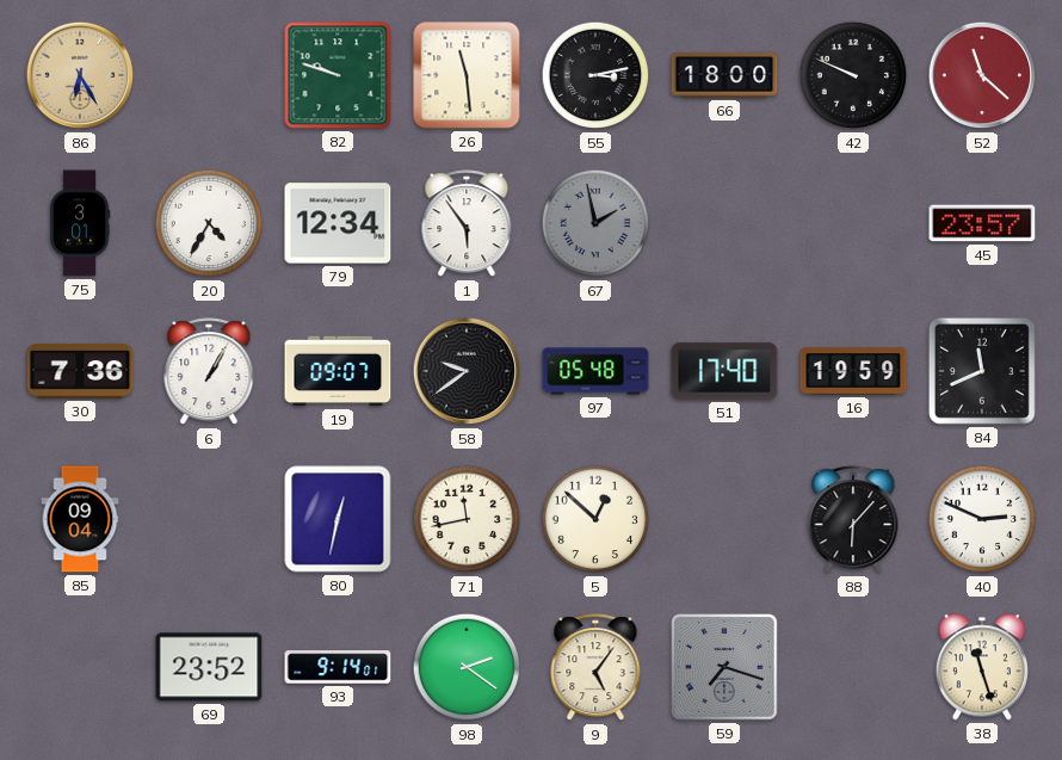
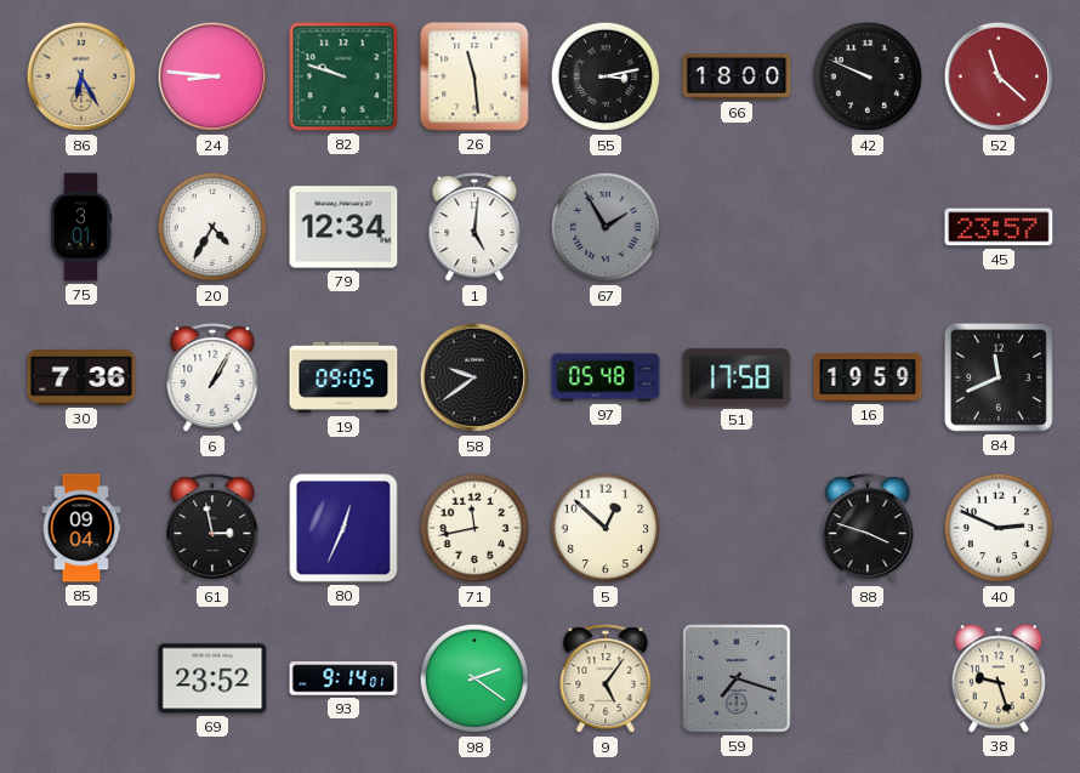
24: none -> 8:46
1: 5:54 -> 5:01
67: 1:58 -> 1:55
19: 09:07 -> 09:05
51: 17:40 -> 17:58
61: none -> 2:58
80: 12:32 -> 12:34
88: 6:07 -> 3:48
38: 11:27 -> 9:27
